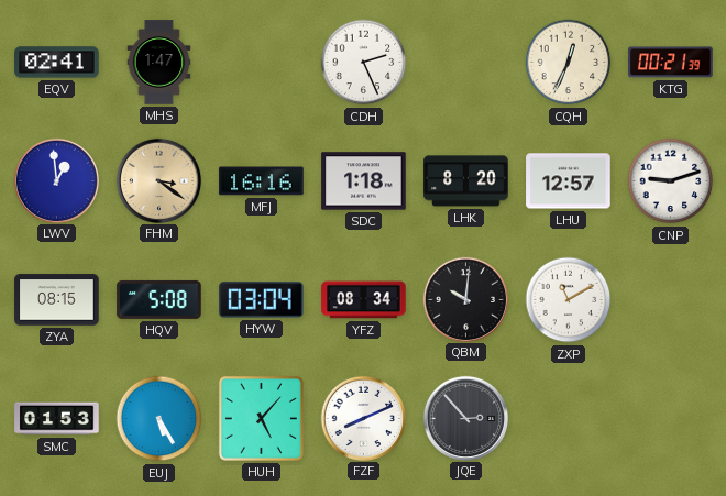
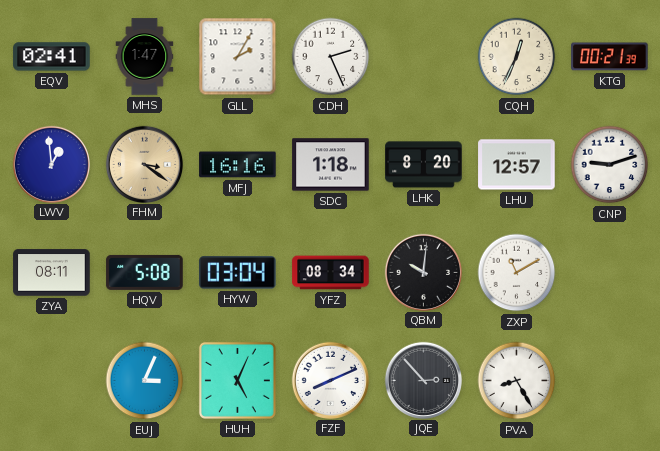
GLL: none -> 2:05
ZYA: 08:15 -> 08:11
SMC: 01:53 -> none
EUJ: 5:25 -> 3:04
HUH: 5:07 -> 5:04
PVA: none -> 8:25
